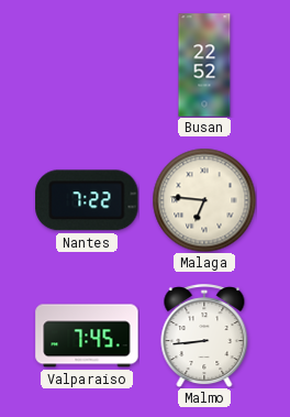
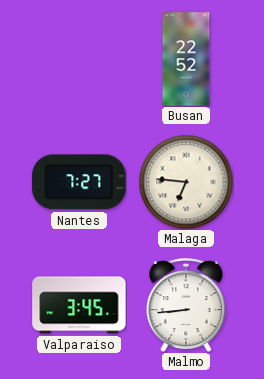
Nantes: 7:22 -> 7:27
Valparaiso: 7:45 -> 3:45
